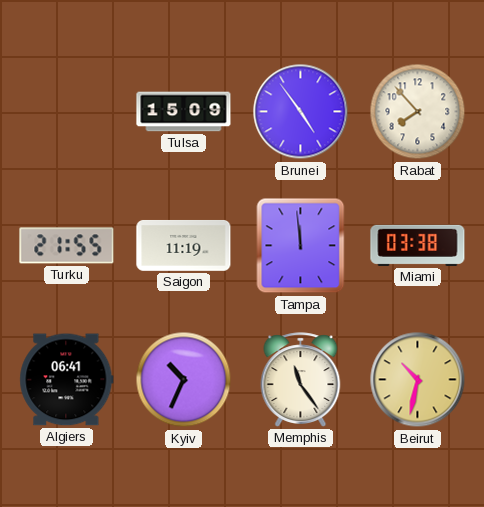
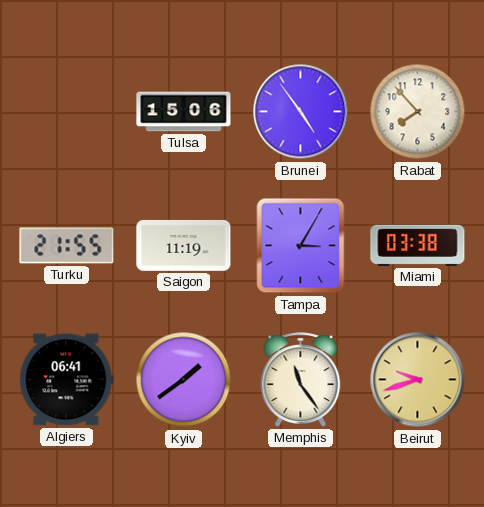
Tulsa: 15:09 -> 15:06
Tampa: 11:59 -> 3:05
Kyiv: 10:34 -> 1:39
Beirut: 10:32 -> 9:42
